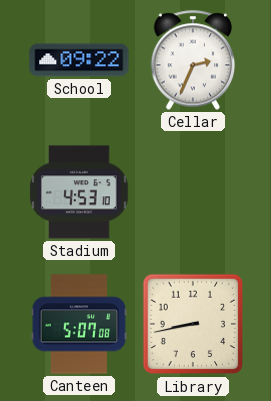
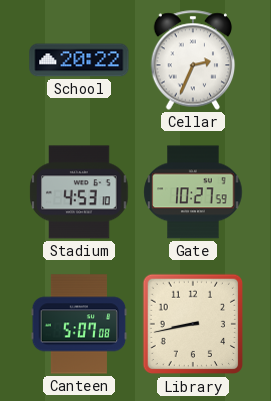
School: 09:22 -> 20:22
Gate: none -> 10:27
